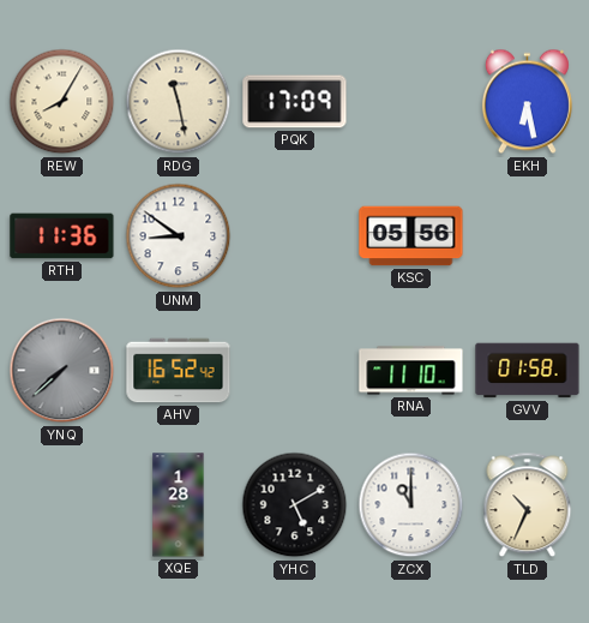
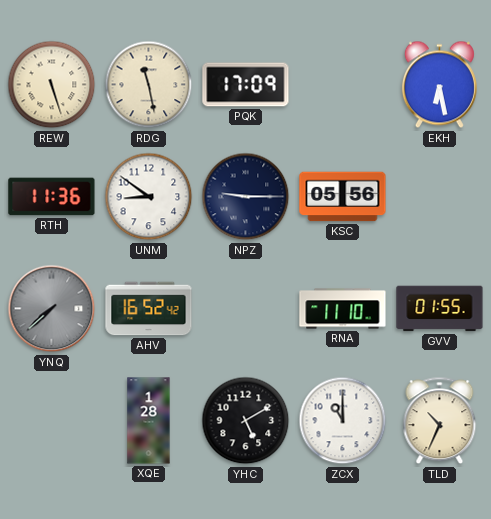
REW: 8:05 -> 5:27
NPZ: none -> 9:15
GVV: 01:58 -> 01:55
